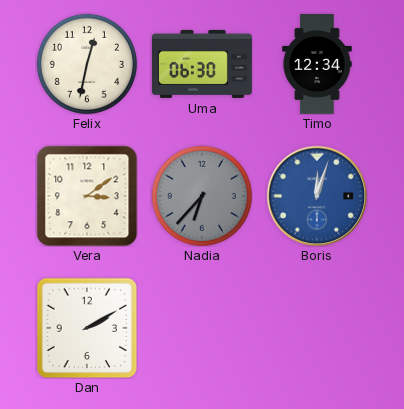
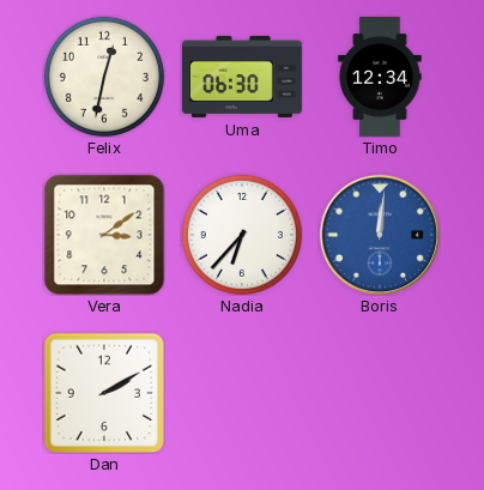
Nadia dial: grey -> white
Boris: 12:03 -> 12:01
